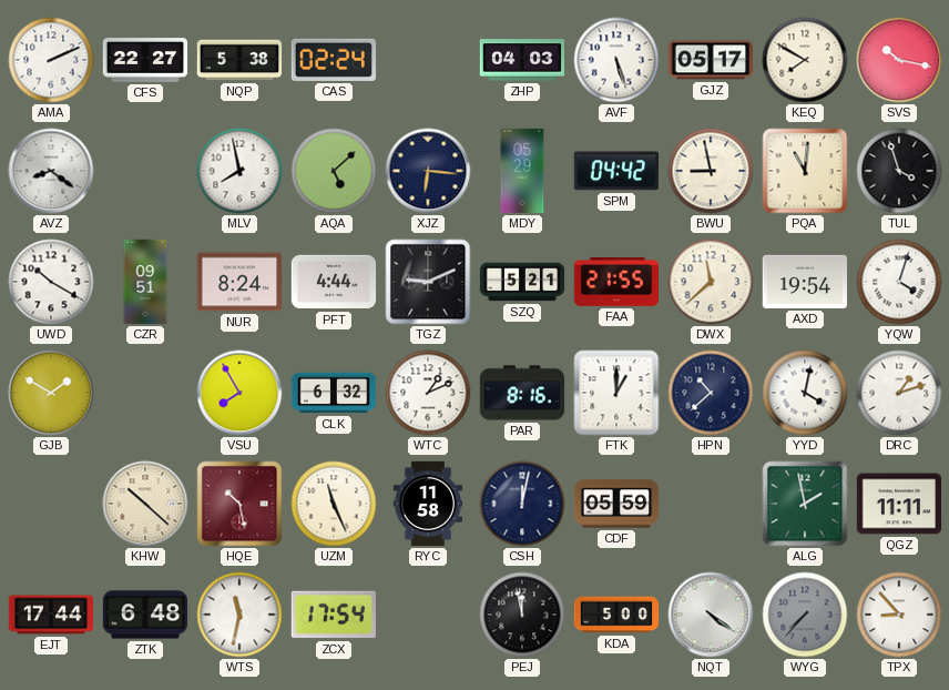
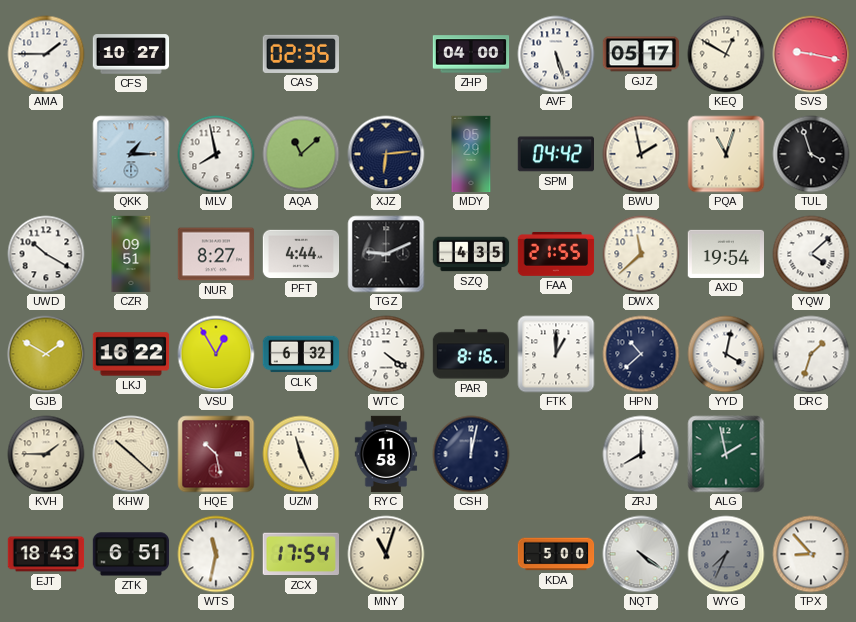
AMA: 2:11 -> 1:45
CFS: 22:27 -> 10:27
NQP: 5:38 -> none
CAS: 02:24 -> 02:35
ZHP: 04:03 -> 04:00
KEQ: 7:50 -> 12:50
SVS: 10:17 -> 9:17
AVZ: 8:21 -> none
QKK: none -> 1:15
AQA: 5:08 -> 11:08
XJZ: 6:16 -> 6:14
BWU: 8:58 -> 1:58
PQA: 11:01 -> 11:03
NUR: 8:24 -> 8:27
SZQ: 5:21 -> 4:35
YQW: 4:03 -> 4:08
LKJ: none -> 16:22
VSU: 7:55 -> 12:55
WTC: 1:11 -> 4:21
DRC: 1:12 -> 1:33
KVH: none -> 1:45
CDF: 05:59 -> none
ZRJ: none -> 8:00
QGZ: 11:11 -> none
EJT: 17:44 -> 18:43
ZTK: 6:48 -> 6:51
MNY: none -> 11:03
PEJ: 11:58 -> none
WYG: 7:37 -> 7:34
